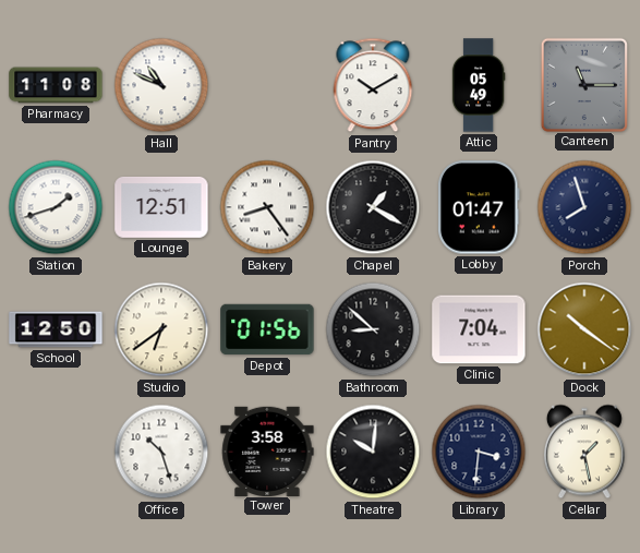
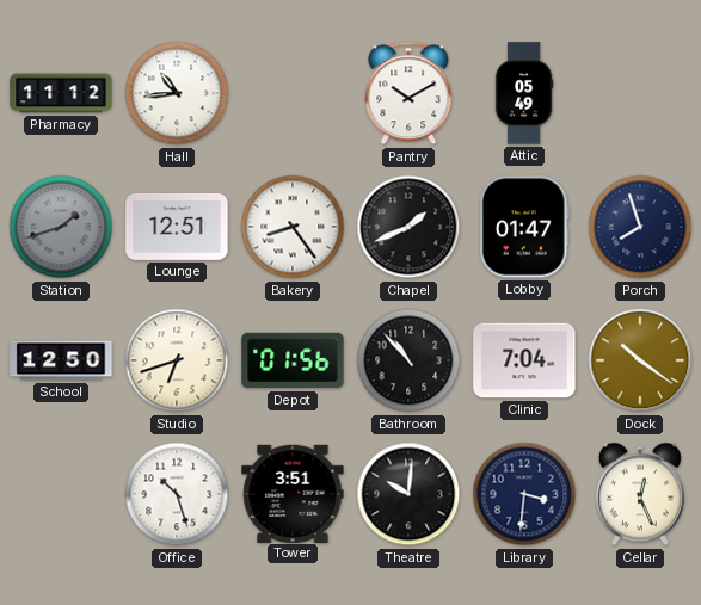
Pharmacy: 11:08 -> 11:12
Hall: 10:49 -> 10:44
Canteen: 11:15 -> none
Station dial: white -> grey
Chapel: 1:20 -> 1:41
Studio: 6:39 -> 6:42
Bathroom: 8:52 -> 10:53
Tower: 3:58 -> 3:51
Cellar: 1:28 -> 12:26
